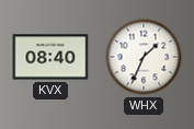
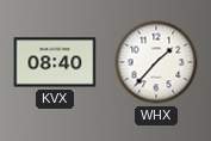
WHX: 1:34 -> 1:37
